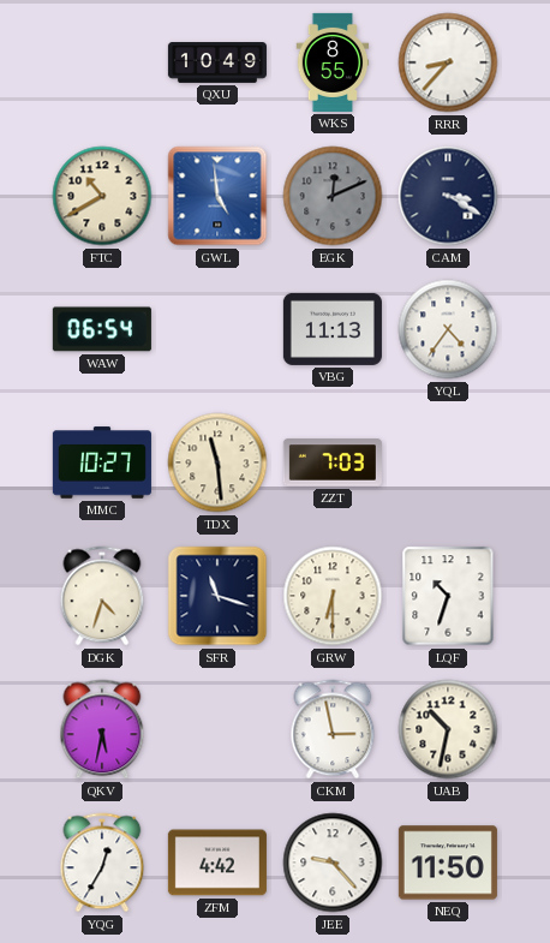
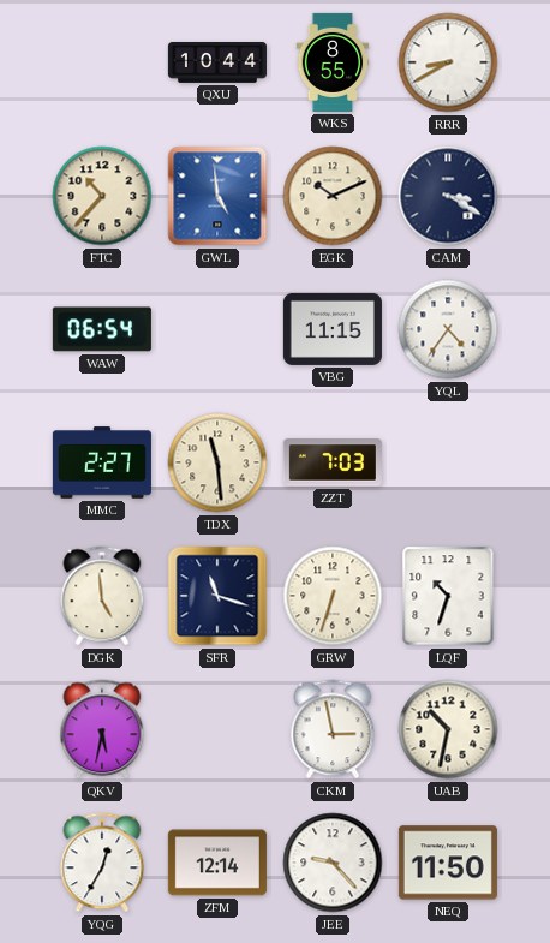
QXU: 10:49 -> 10:44
RRR: 8:37 -> 8:40
FTC: 10:40 -> 10:37
EGK: 12:11 -> 10:11
EGK dial: grey -> cream
VBG: 11:13 -> 11:15
MMC: 10:27 -> 2:27
DGK: 4:33 -> 4:59
GRW: 6:30 -> 6:33
ZFM: 4:42 -> 12:14
